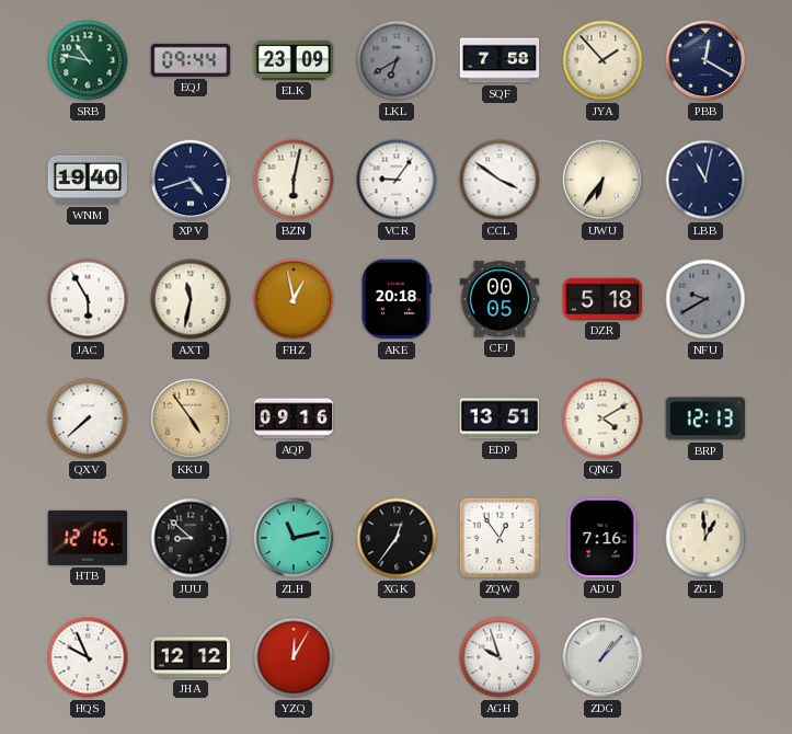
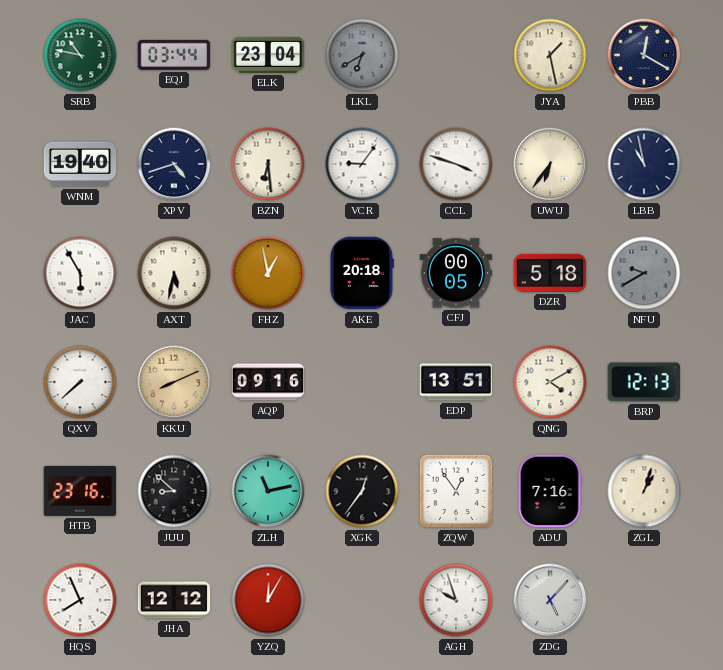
EQJ: 09:44 -> 03:44
ELK: 23:09 -> 23:04
SQF: 7:58 -> none
JYA: 1:53 -> 1:28
BZN: 6:02 -> 6:29
CCL: 3:51 -> 3:48
LBB: 11:02 -> 10:58
AXT: 11:32 -> 5:32
KKU: 4:54 -> 8:11
HTB: 12:16 -> 23:16
ZGL: 12:59 -> 1:03
HQS: 9:56 -> 7:56
ZDG: 1:07 -> 5:07
